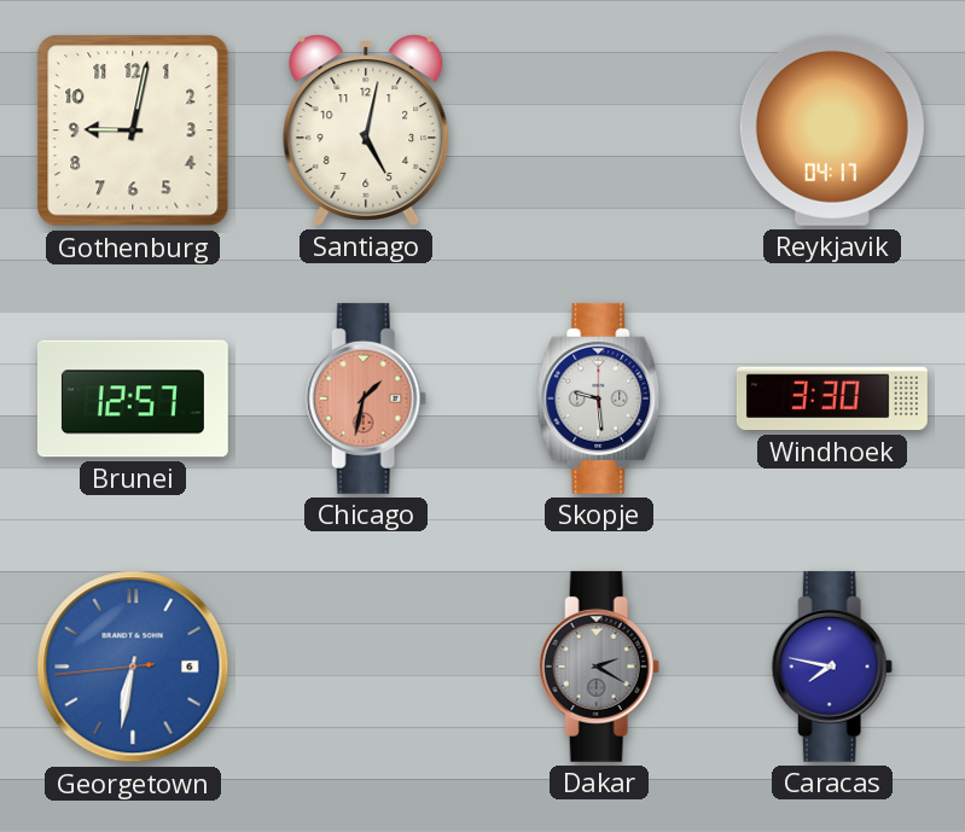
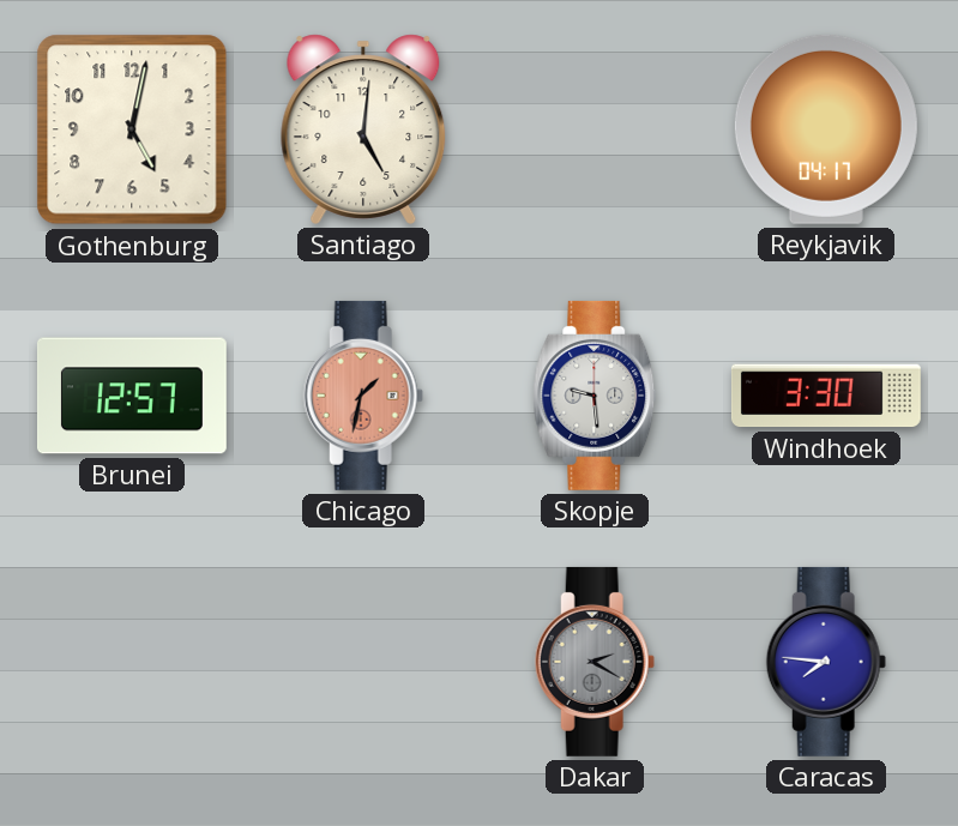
Gothenburg: 9:02 -> 5:02
Santiago: 5:02 -> 5:01
Georgetown: 6:31 -> none
Caracas: 7:47 -> 7:46
